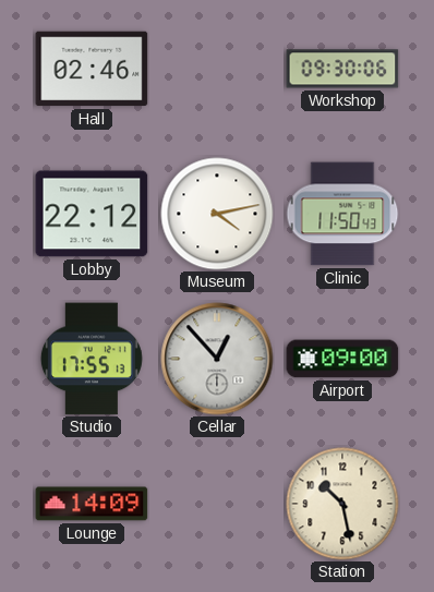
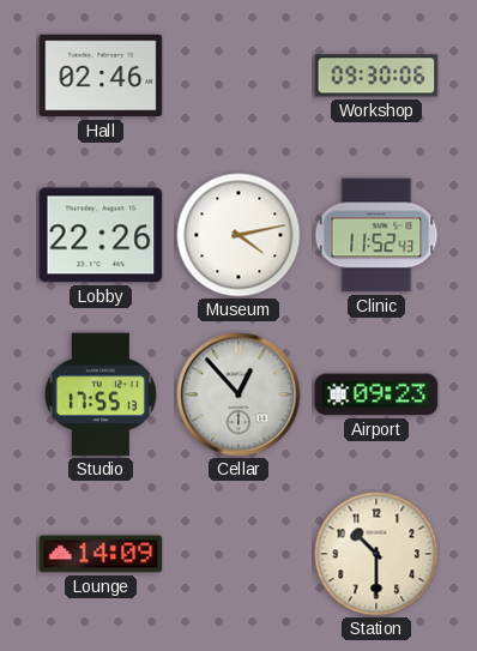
Lobby: 22:12 -> 22:26
Clinic: 11:50 -> 11:52
Airport: 09:00 -> 09:23
Station: 10:28 -> 10:30
